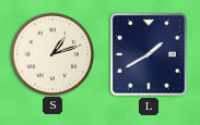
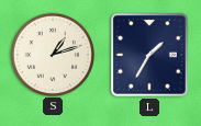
L: 1:40 -> 1:35
